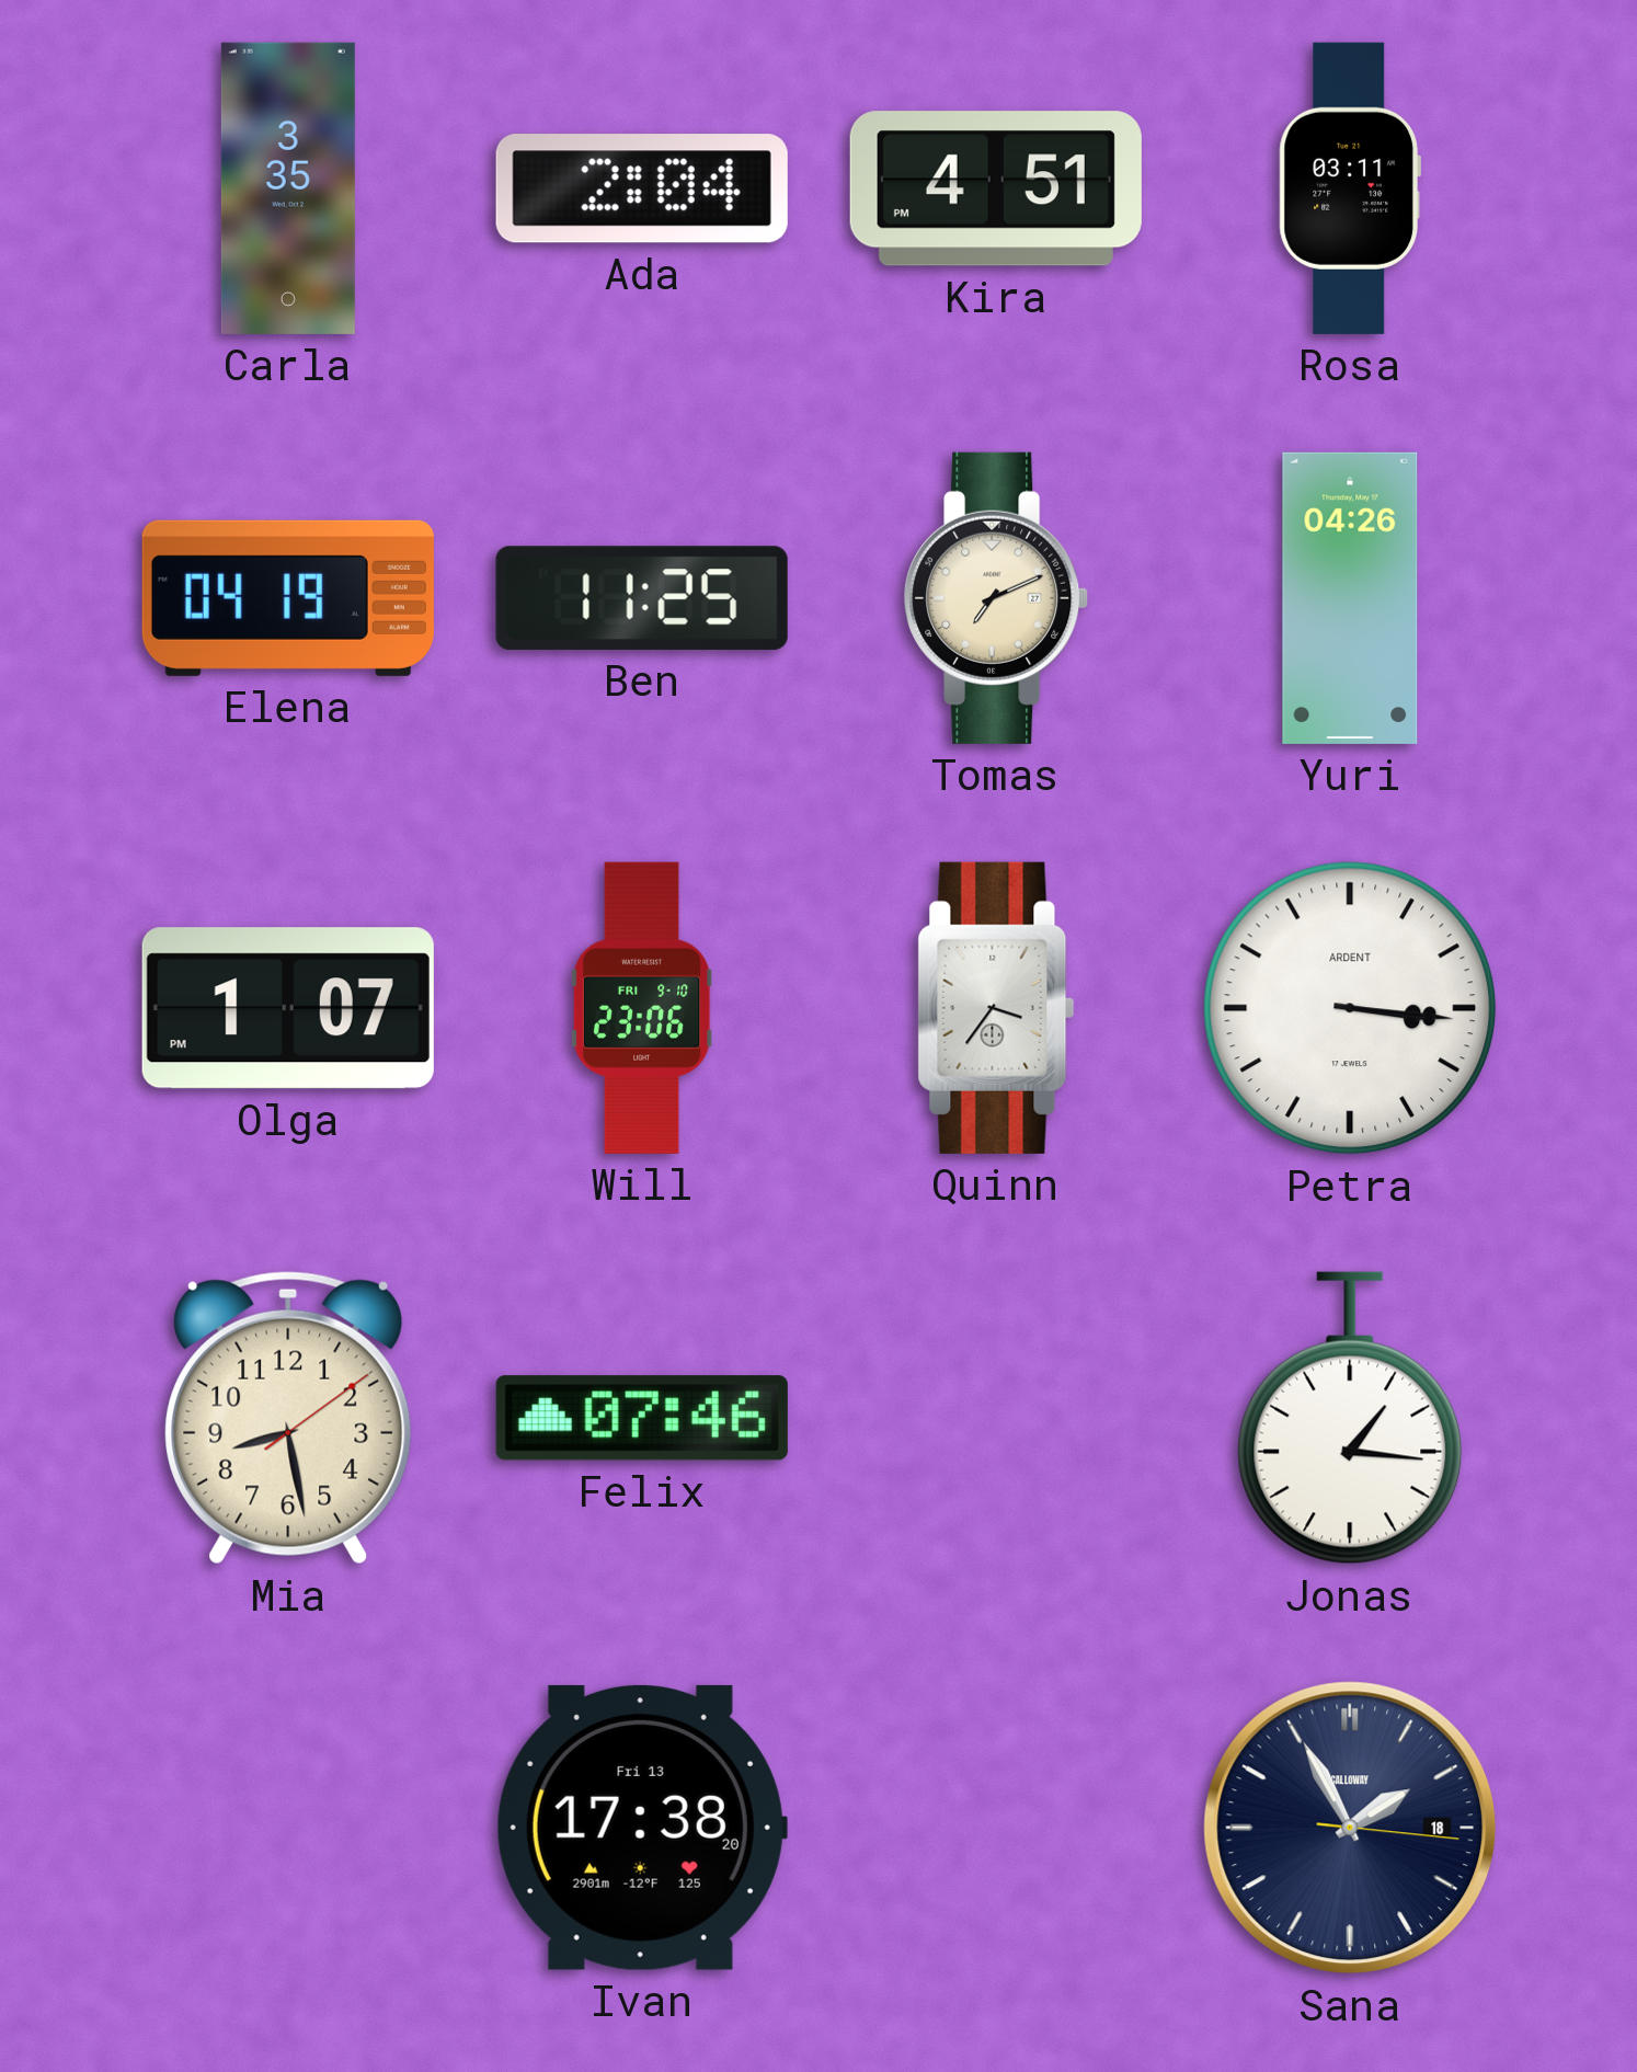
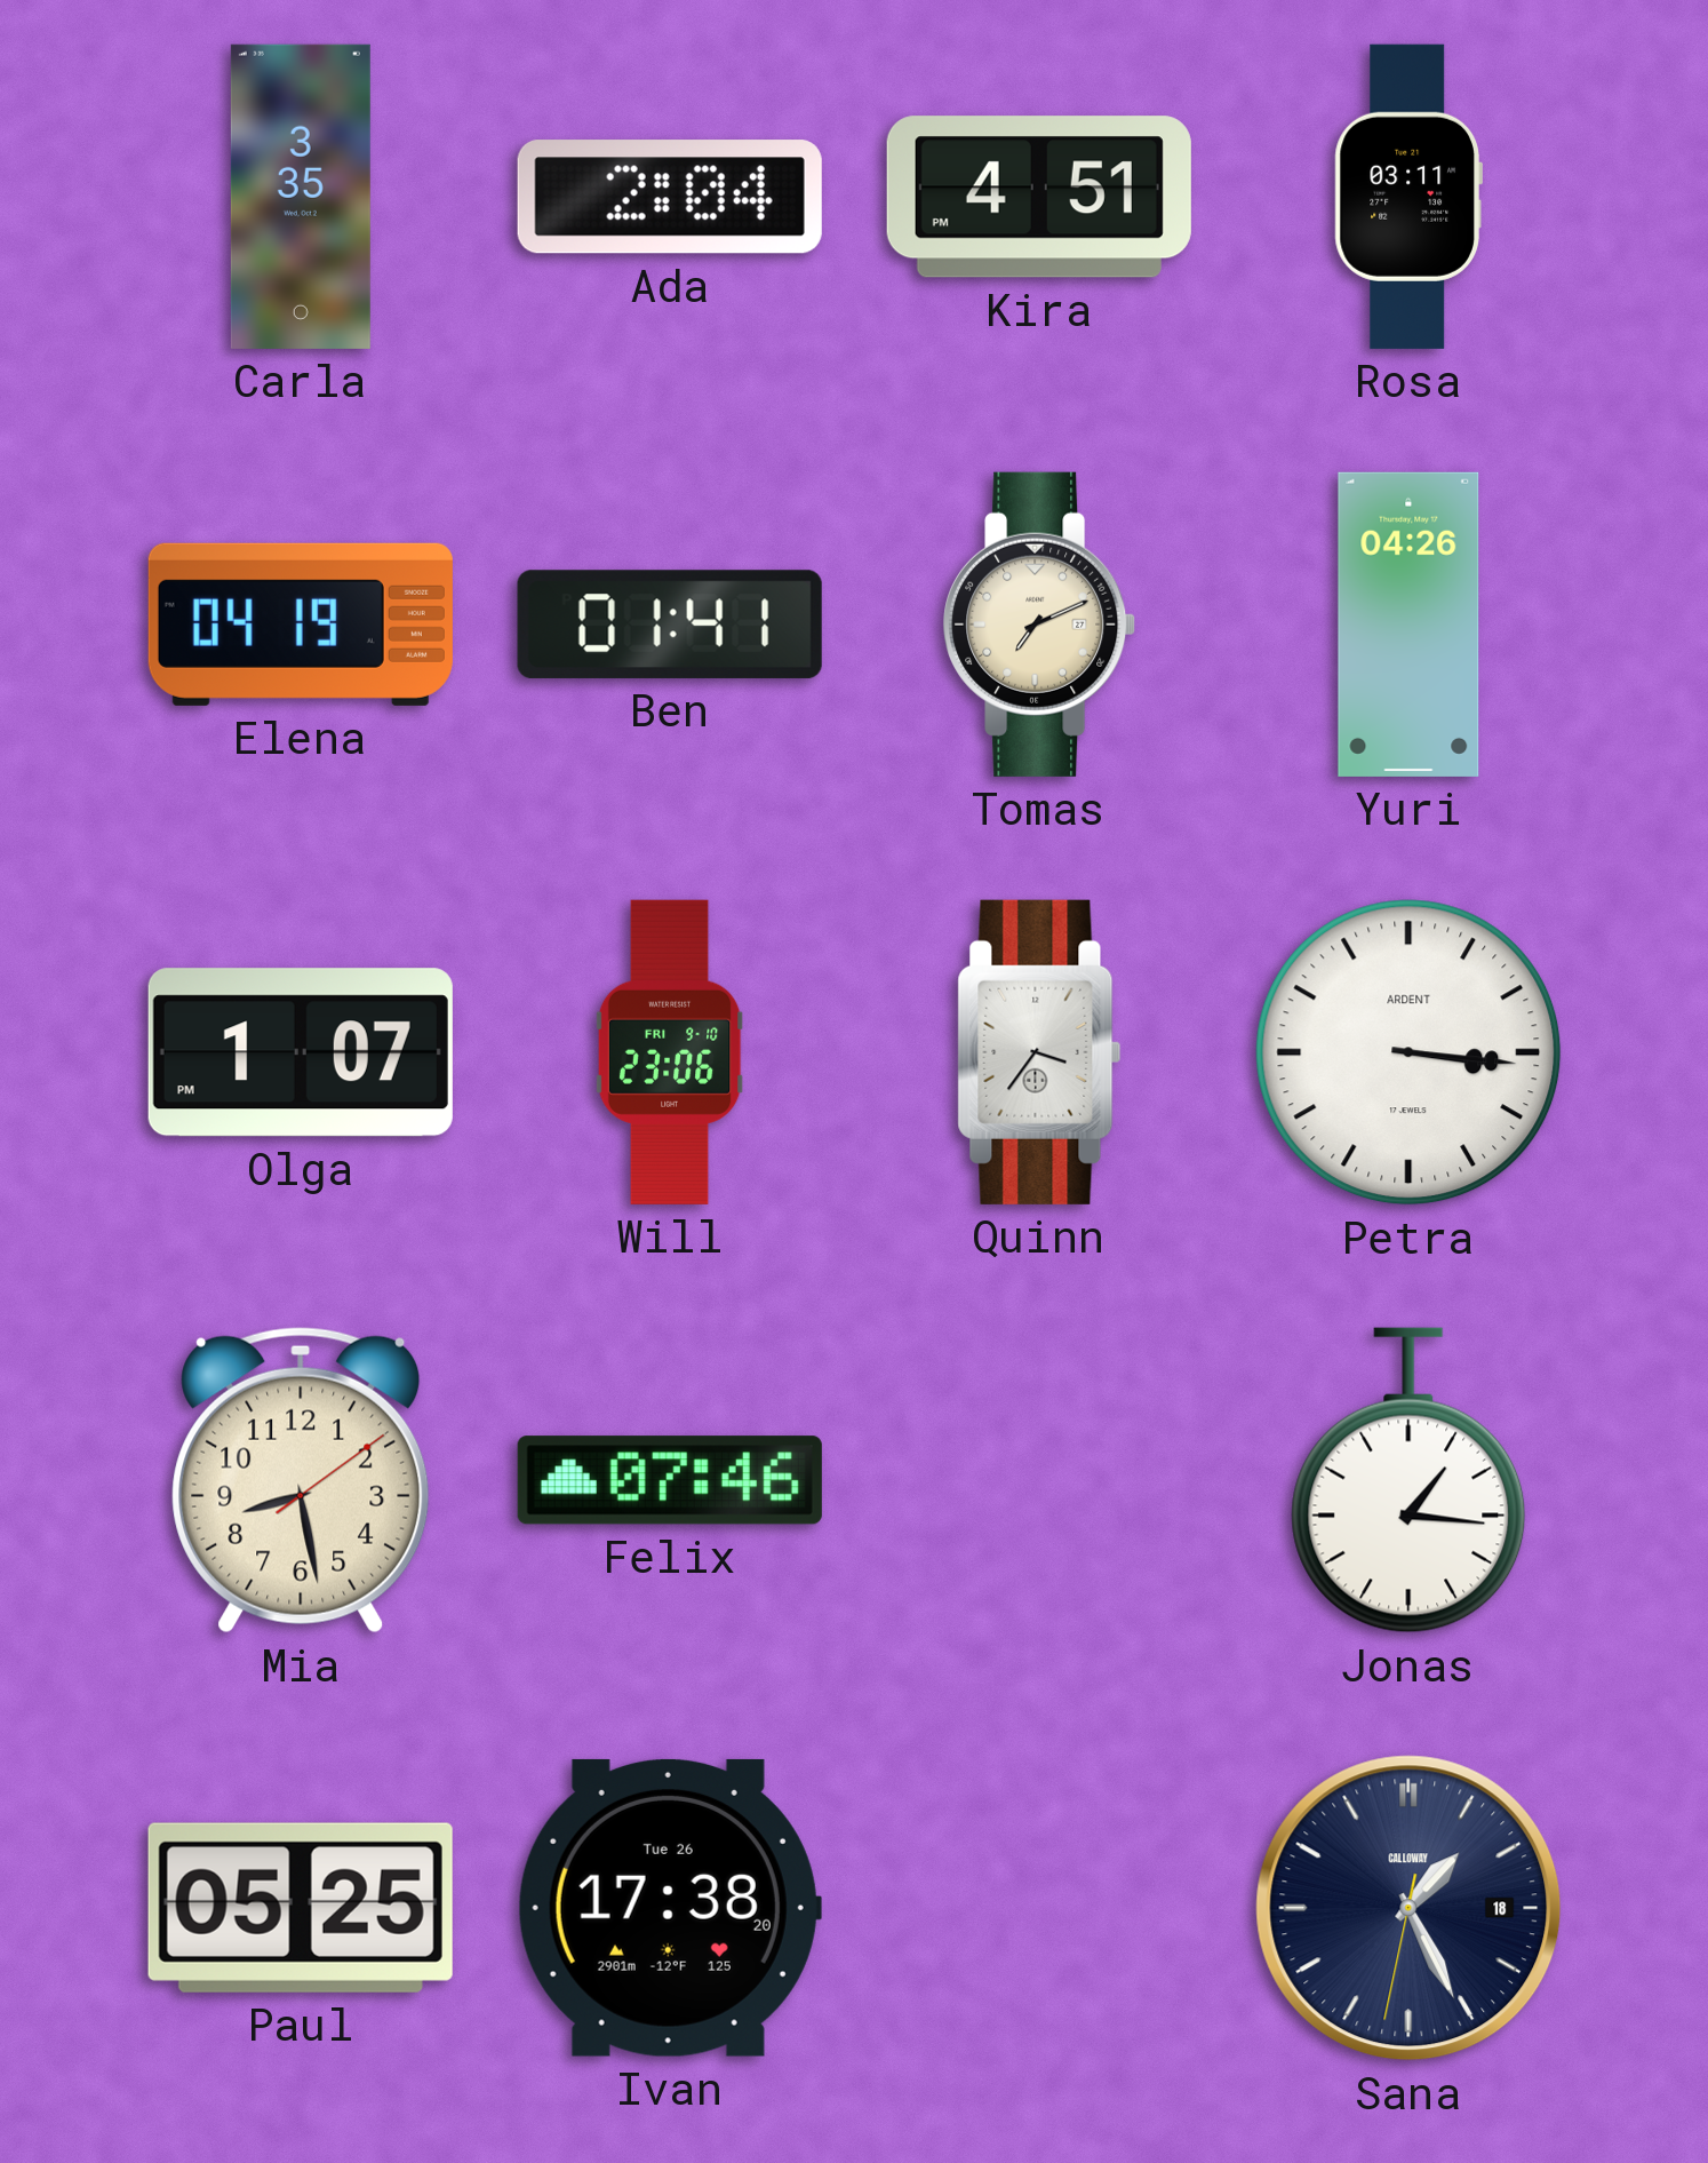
Ben: 11:25 -> 01:41
Paul: none -> 05:25
Ivan date: Fri 13 -> Tue 26
Sana: 1:55 -> 1:25
